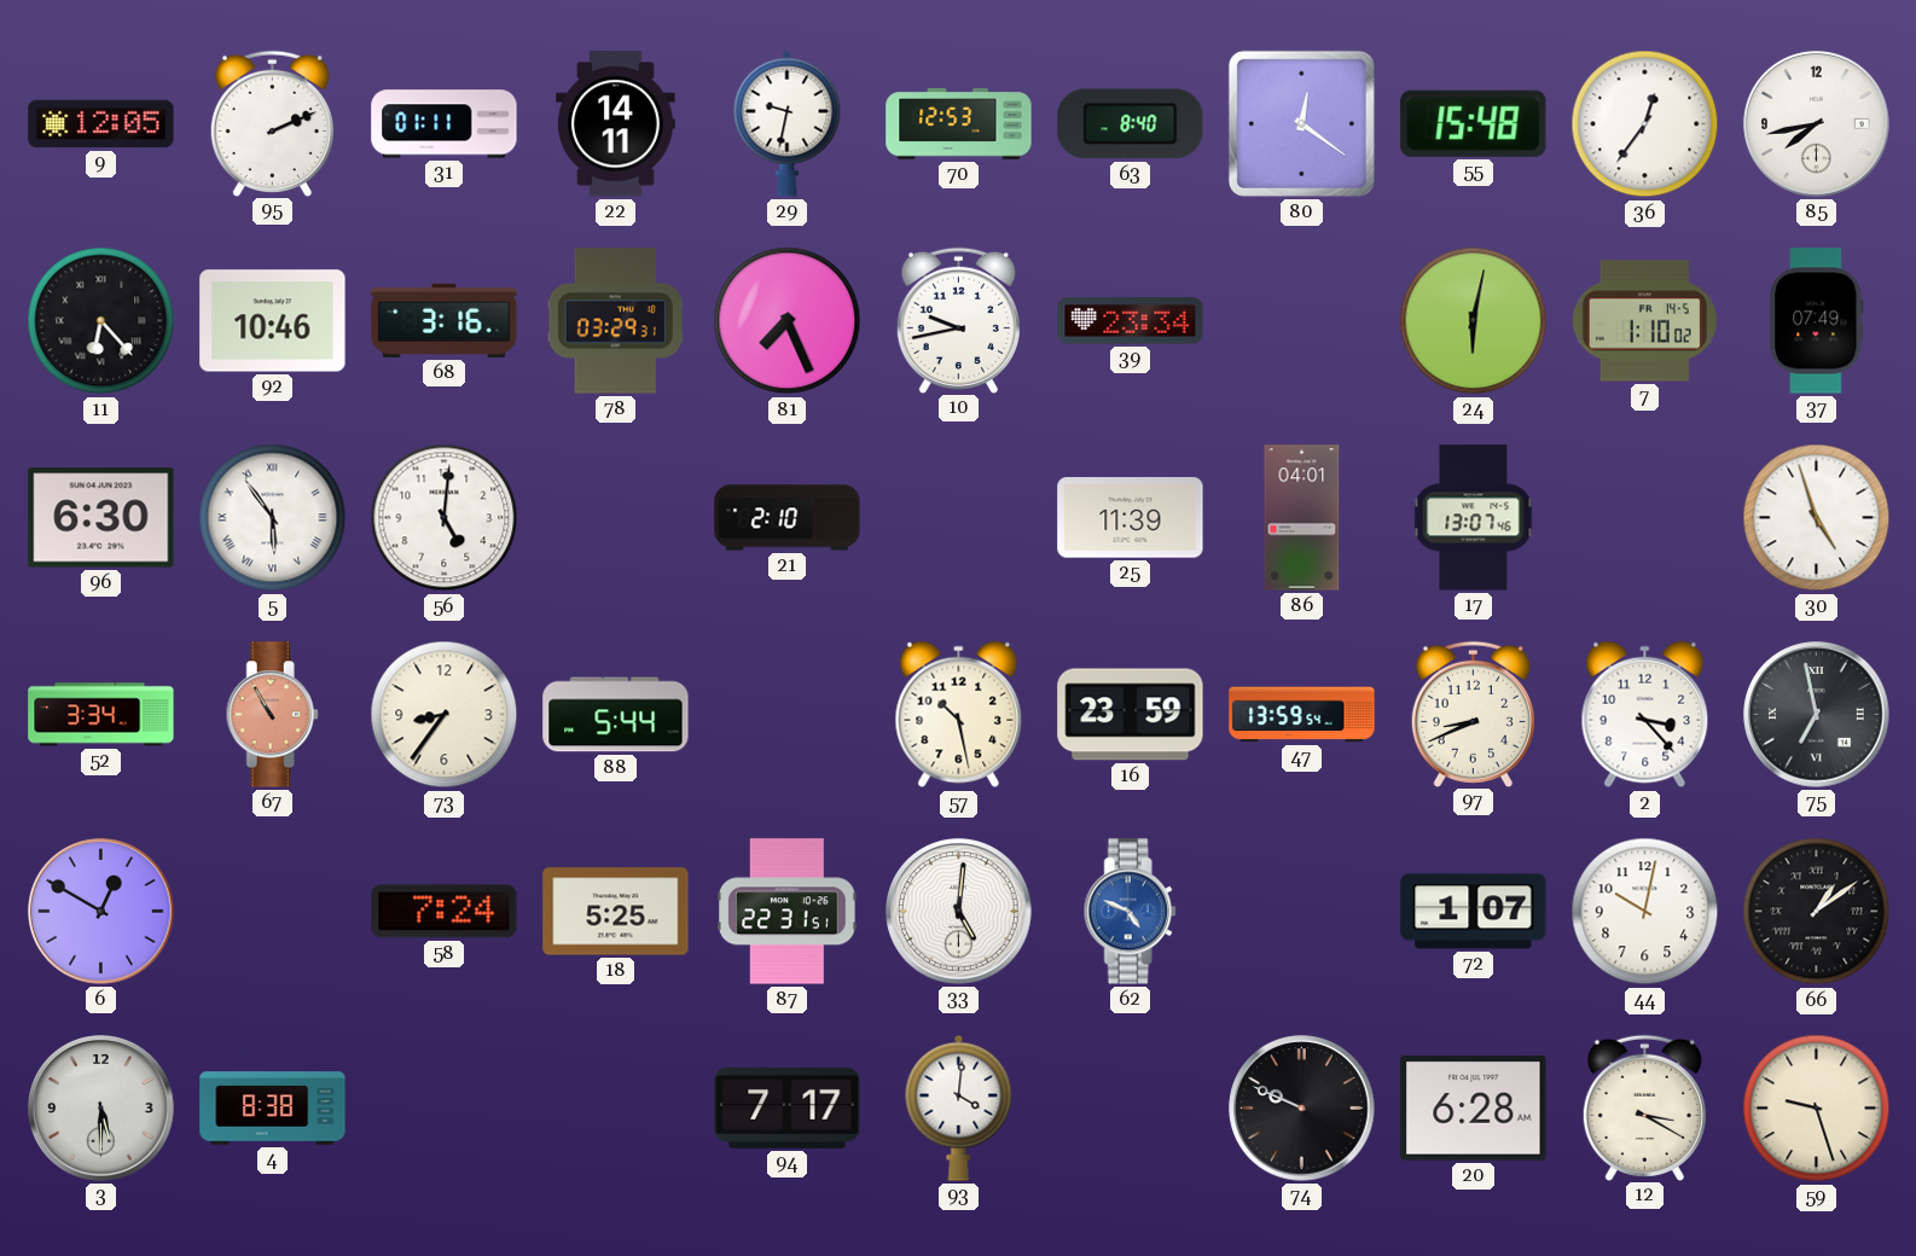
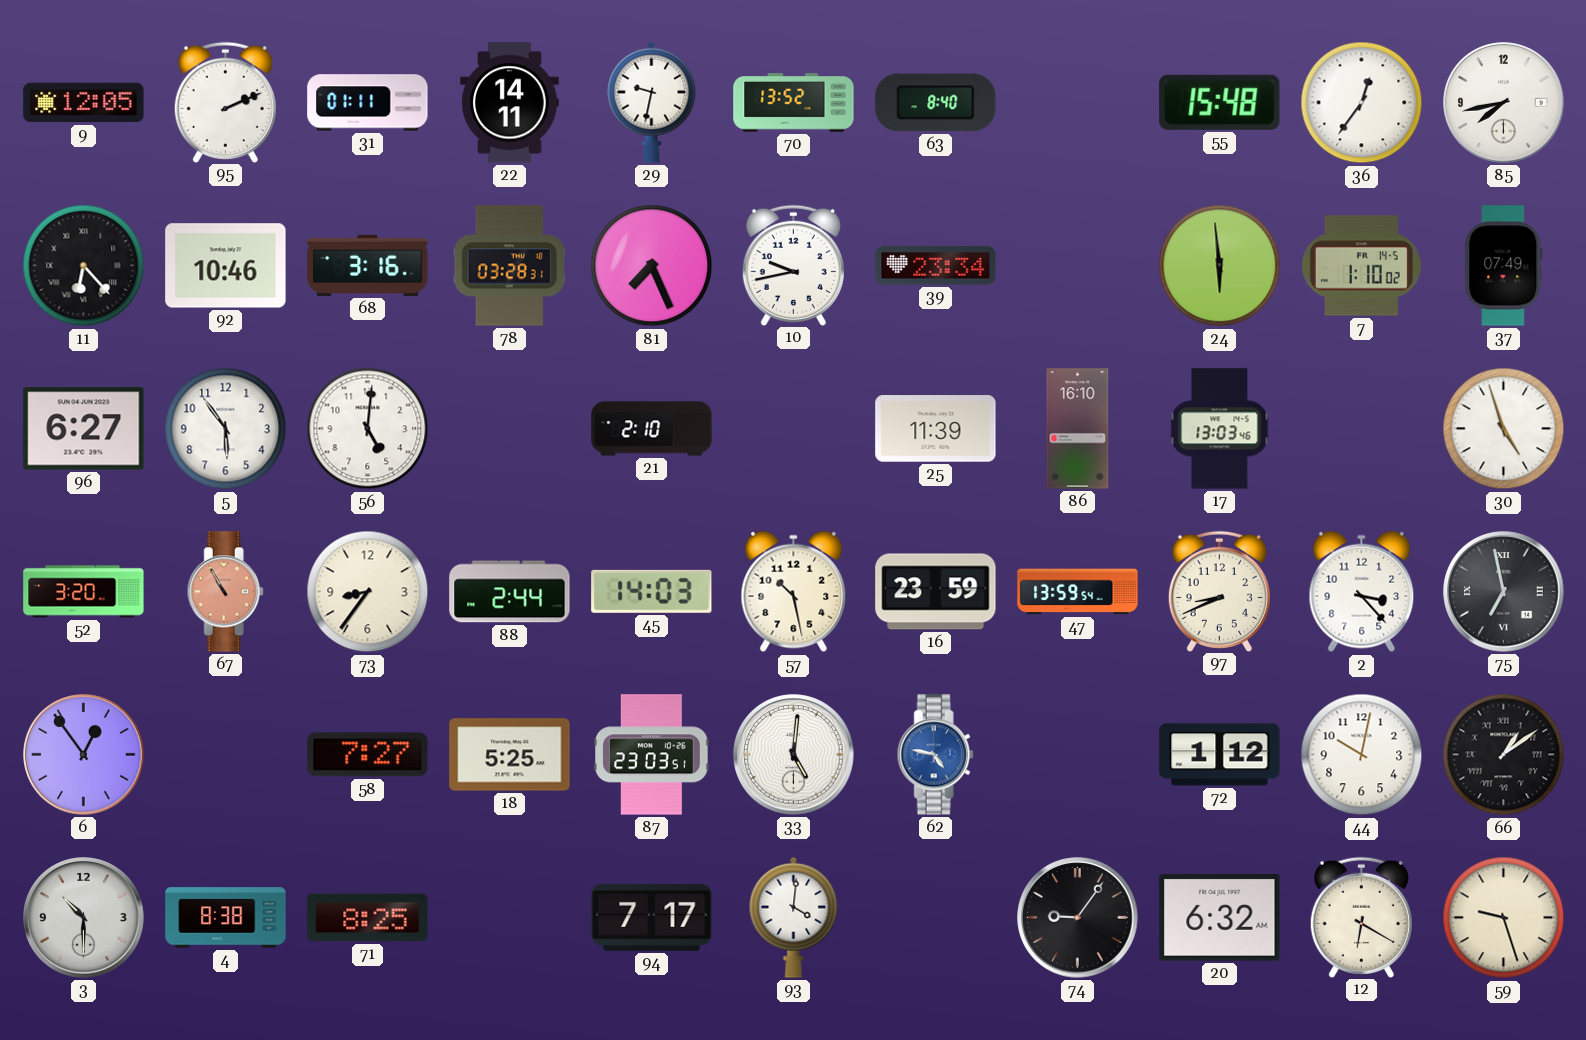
70: 12:53 -> 13:52
80: 12:21 -> none
78: 03:29 -> 03:28
24: 6:02 -> 5:59
96: 6:30 -> 6:27
5 numerals: Roman -> Arabic
86: 04:01 -> 16:10
17: 13:07 -> 13:03
52: 3:34 -> 3:20
88: 5:44 -> 2:44
45: none -> 14:03
6: 12:50 -> 12:54
58: 7:24 -> 7:27
87: 22:31 -> 23:03
62: 4:49 -> 4:47
72: 1:07 -> 1:12
3: 5:30 -> 10:30
71: none -> 8:25
74: 9:49 -> 9:06
20: 6:28 -> 6:32
12: 3:20 -> 6:20
